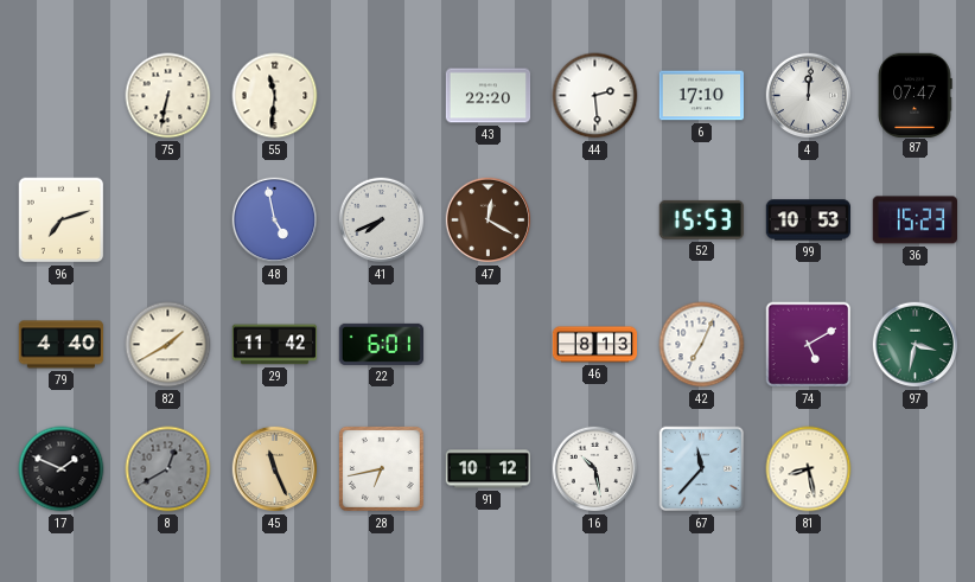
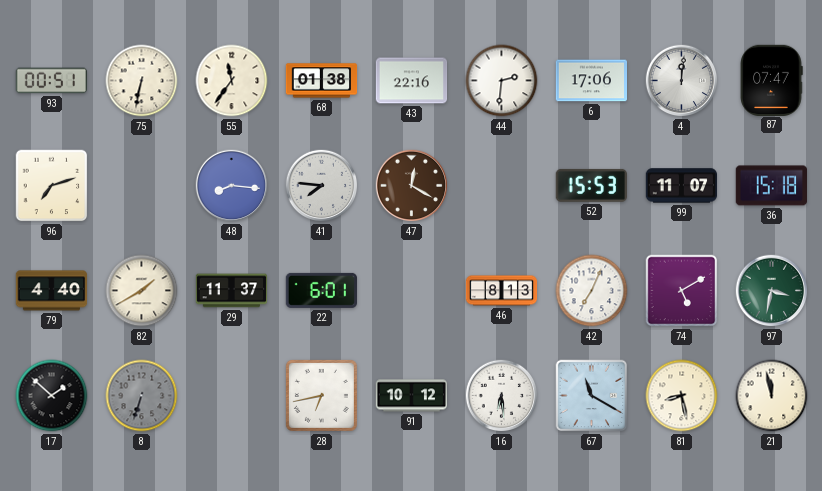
93: none -> 00:51
55: 11:31 -> 11:36
68: none -> 01:38
43: 22:20 -> 22:16
44: 2:29 -> 2:31
6: 17:10 -> 17:06
48: 4:58 -> 8:16
41: 7:41 -> 7:46
99: 10:53 -> 11:07
36: 15:23 -> 15:18
29: 11:42 -> 11:37
17: 1:49 -> 1:52
8: 12:40 -> 6:33
45: 11:26 -> none
16: 10:28 -> 6:29
67: 11:37 -> 11:20
21: none -> 11:58
